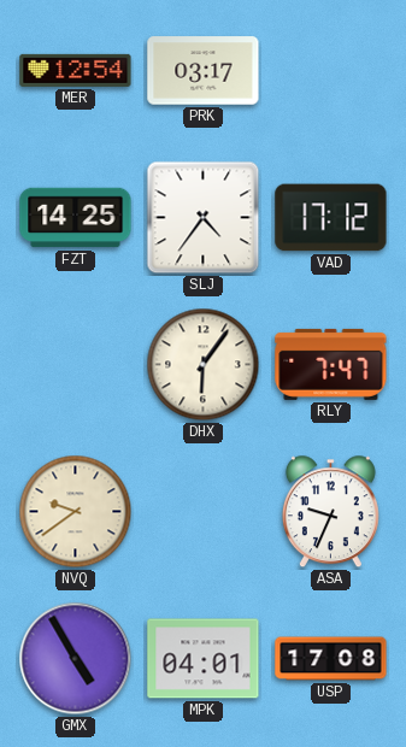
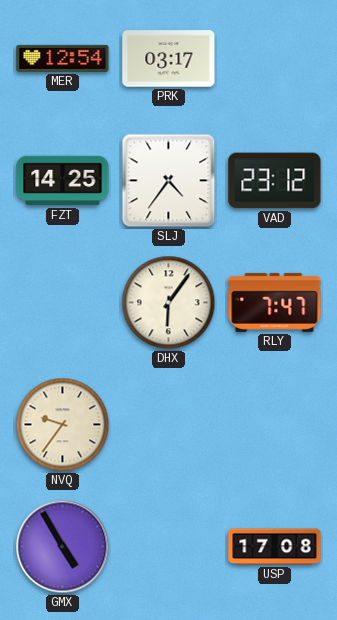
VAD: 17:12 -> 23:12
NVQ: 9:39 -> 9:36
ASA: 9:34 -> none
MPK: 04:01 -> none
